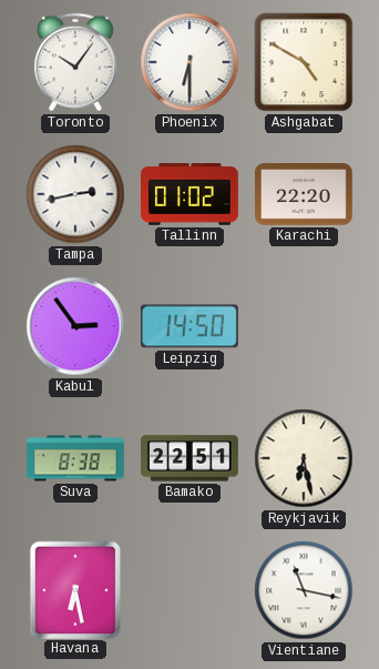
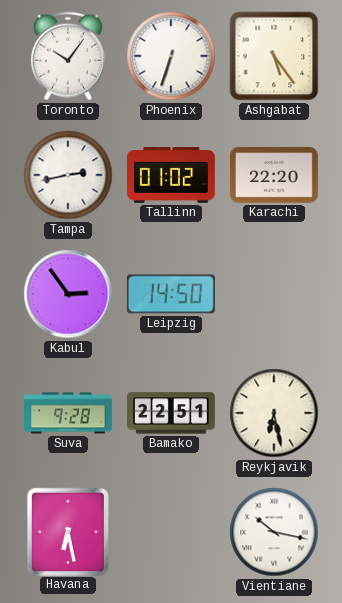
Phoenix: 6:30 -> 6:33
Ashgabat: 4:50 -> 5:24
Suva: 8:38 -> 9:28
Vientiane: 11:17 -> 10:17
